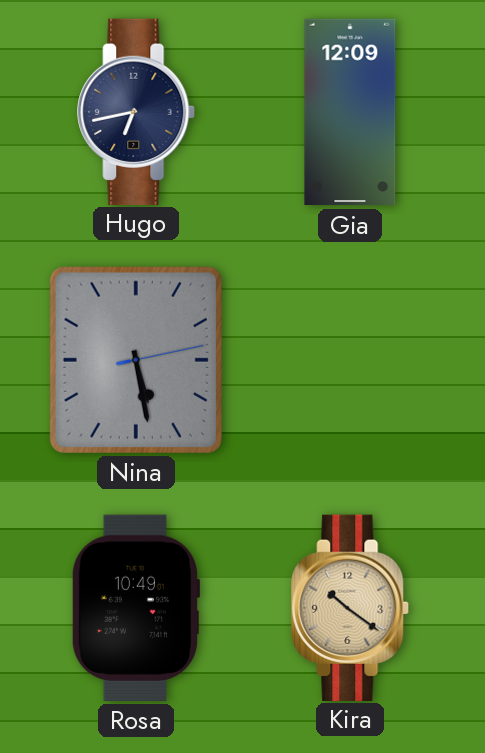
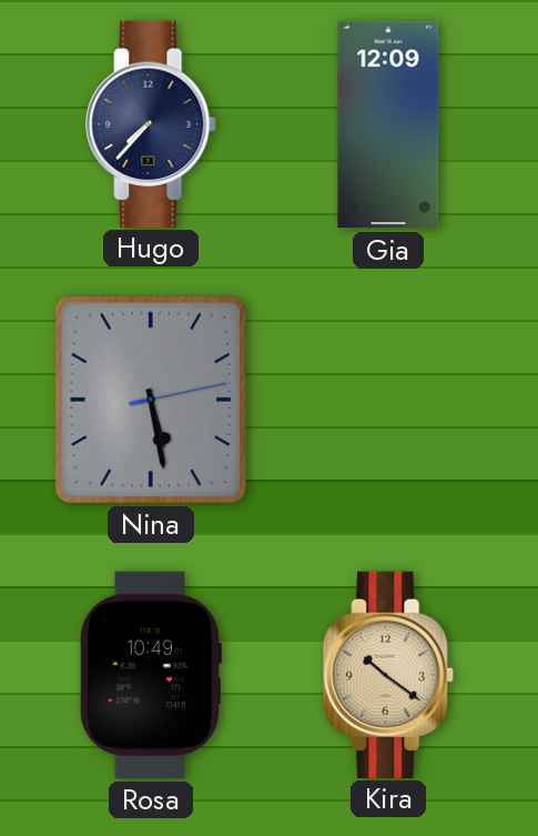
Hugo: 6:43 -> 7:37
